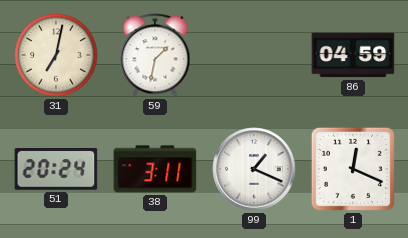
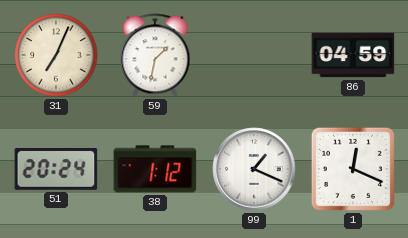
31: 7:02 -> 7:04
38: 3:11 -> 1:12
